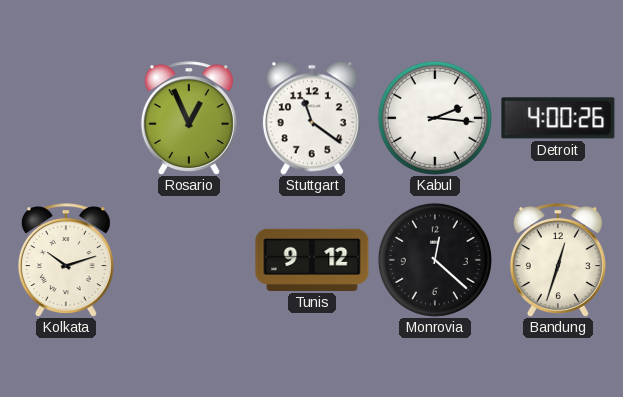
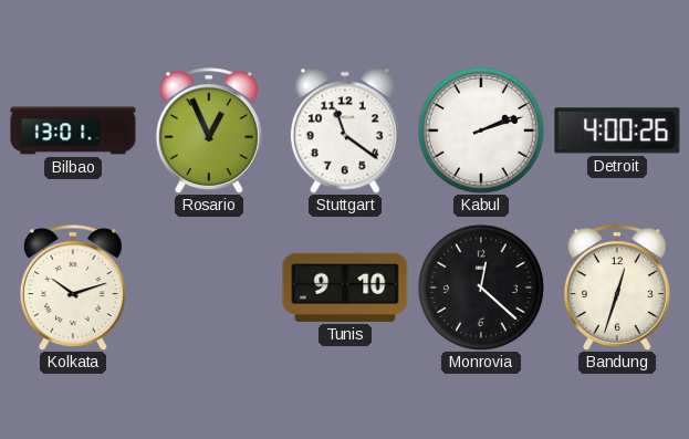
Bilbao: none -> 13:01
Kabul: 2:16 -> 2:12
Tunis: 9:12 -> 9:10
